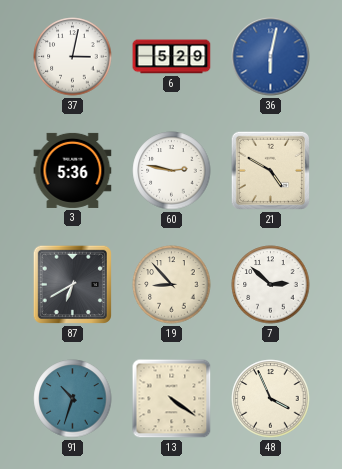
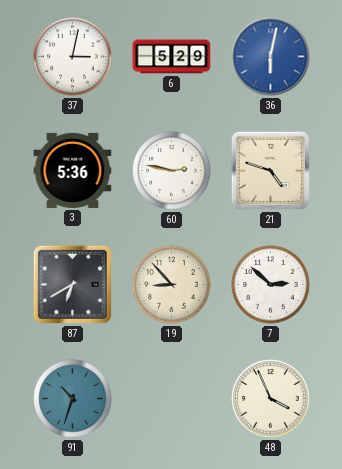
21: 4:50 -> 4:48
13: 4:21 -> none
